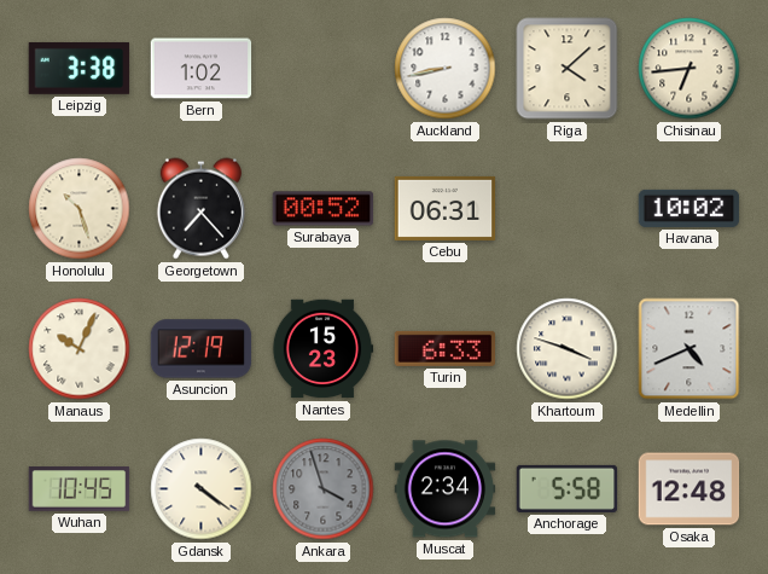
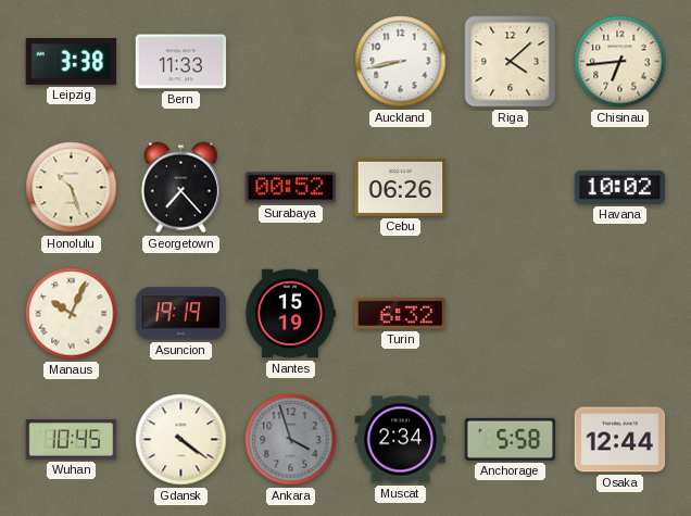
Bern: 1:02 -> 11:33
Cebu: 06:31 -> 06:26
Asuncion: 12:19 -> 19:19
Nantes: 15:23 -> 15:19
Turin: 6:33 -> 6:32
Khartoum: 3:48 -> none
Medellin: 4:41 -> none
Osaka: 12:48 -> 12:44
